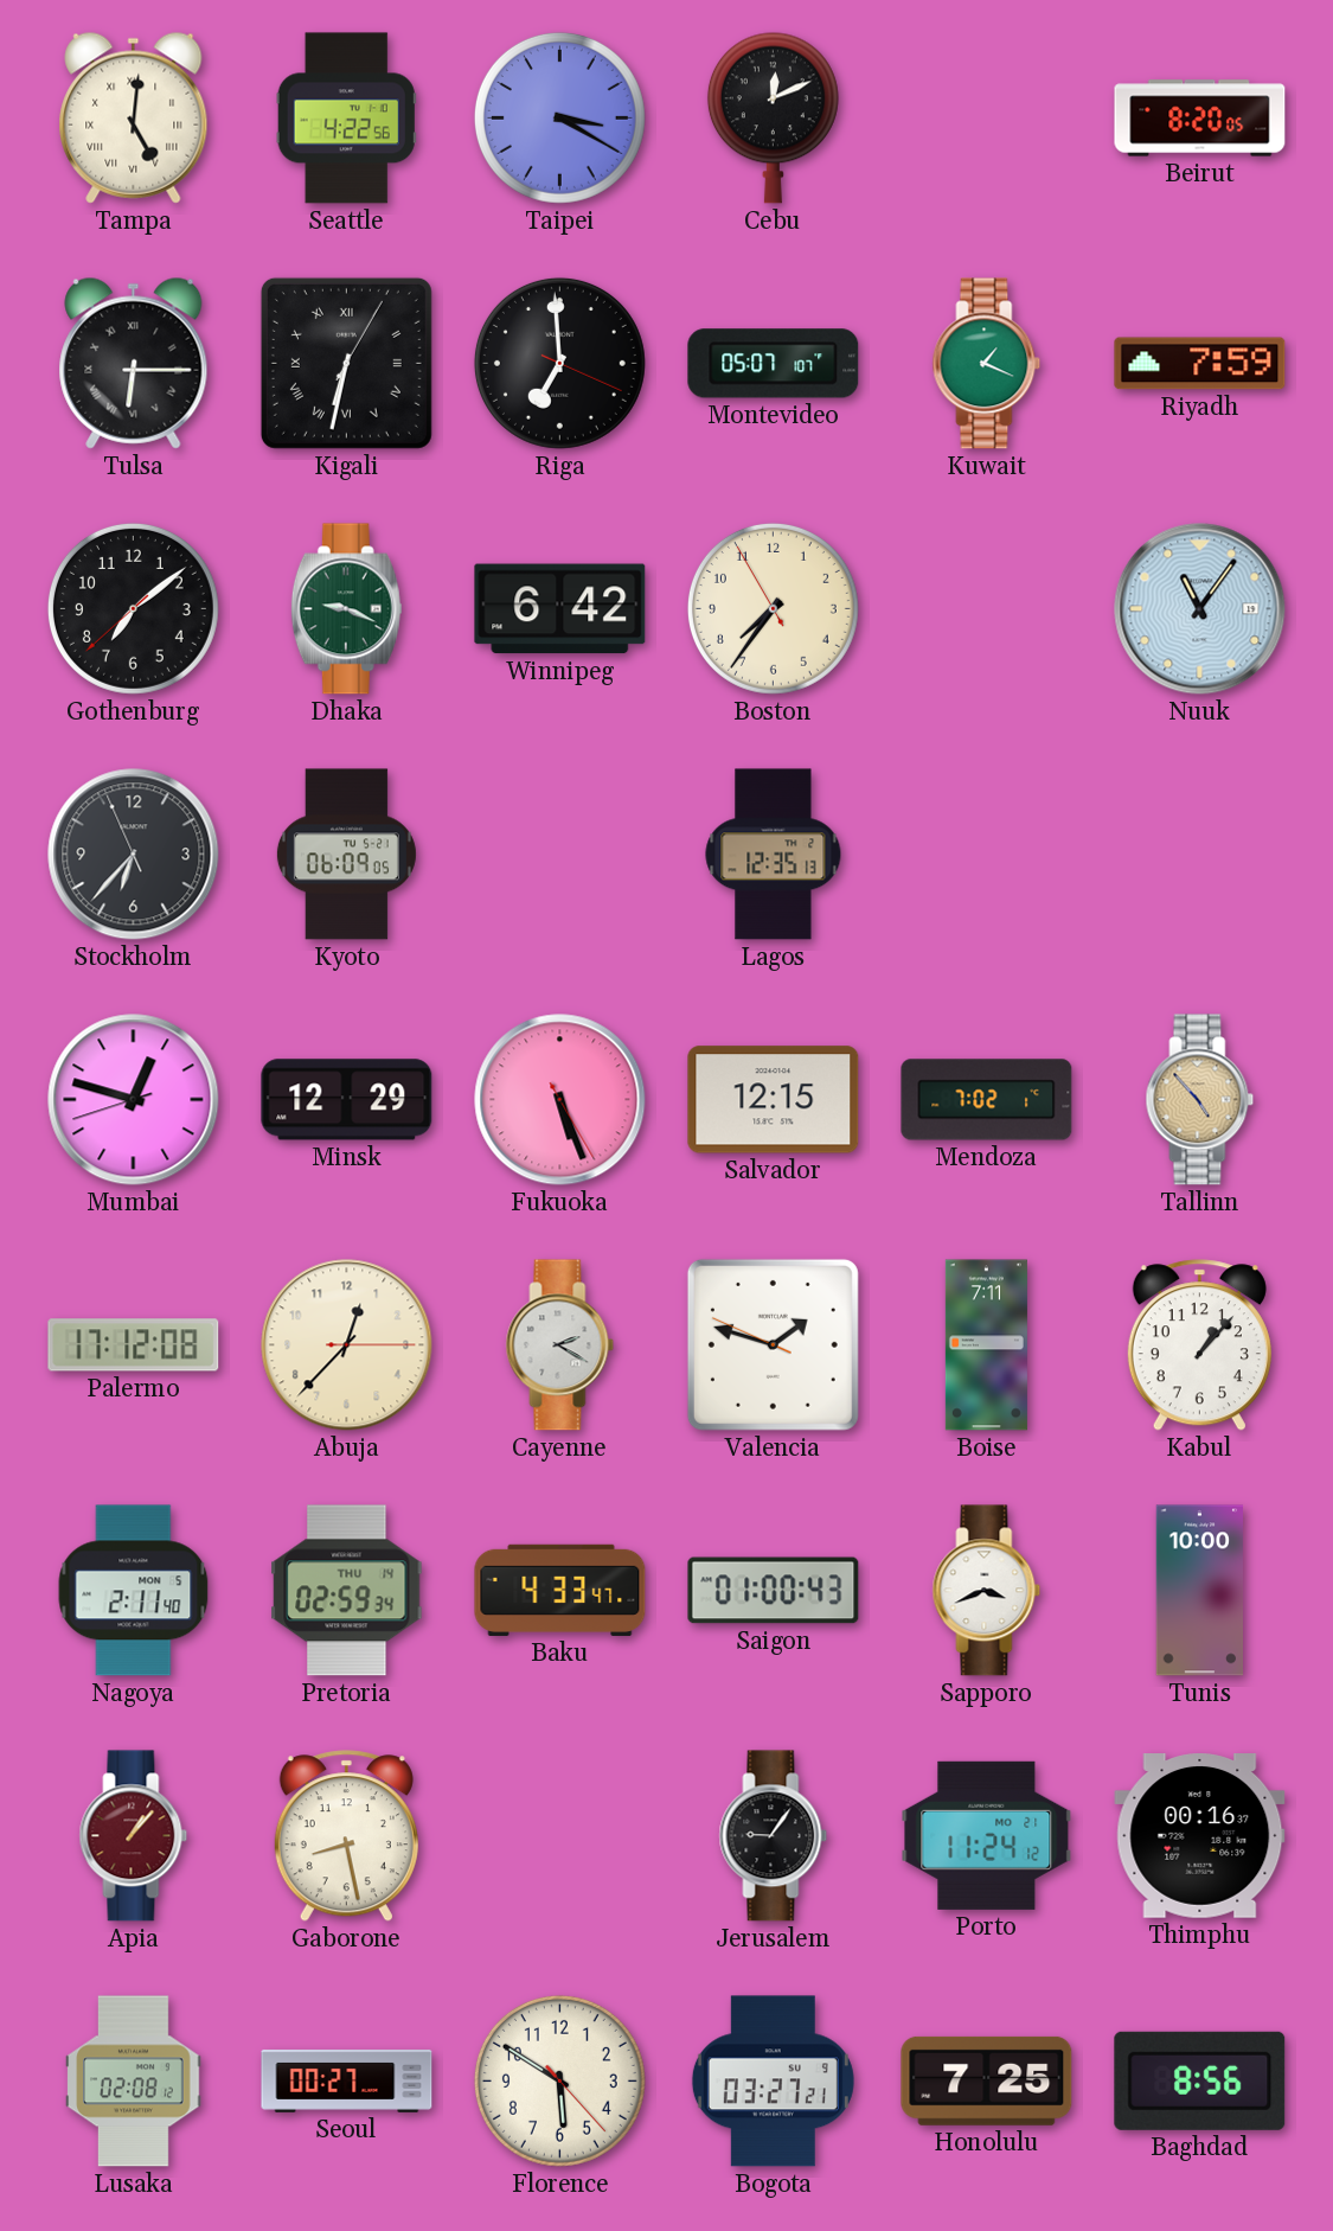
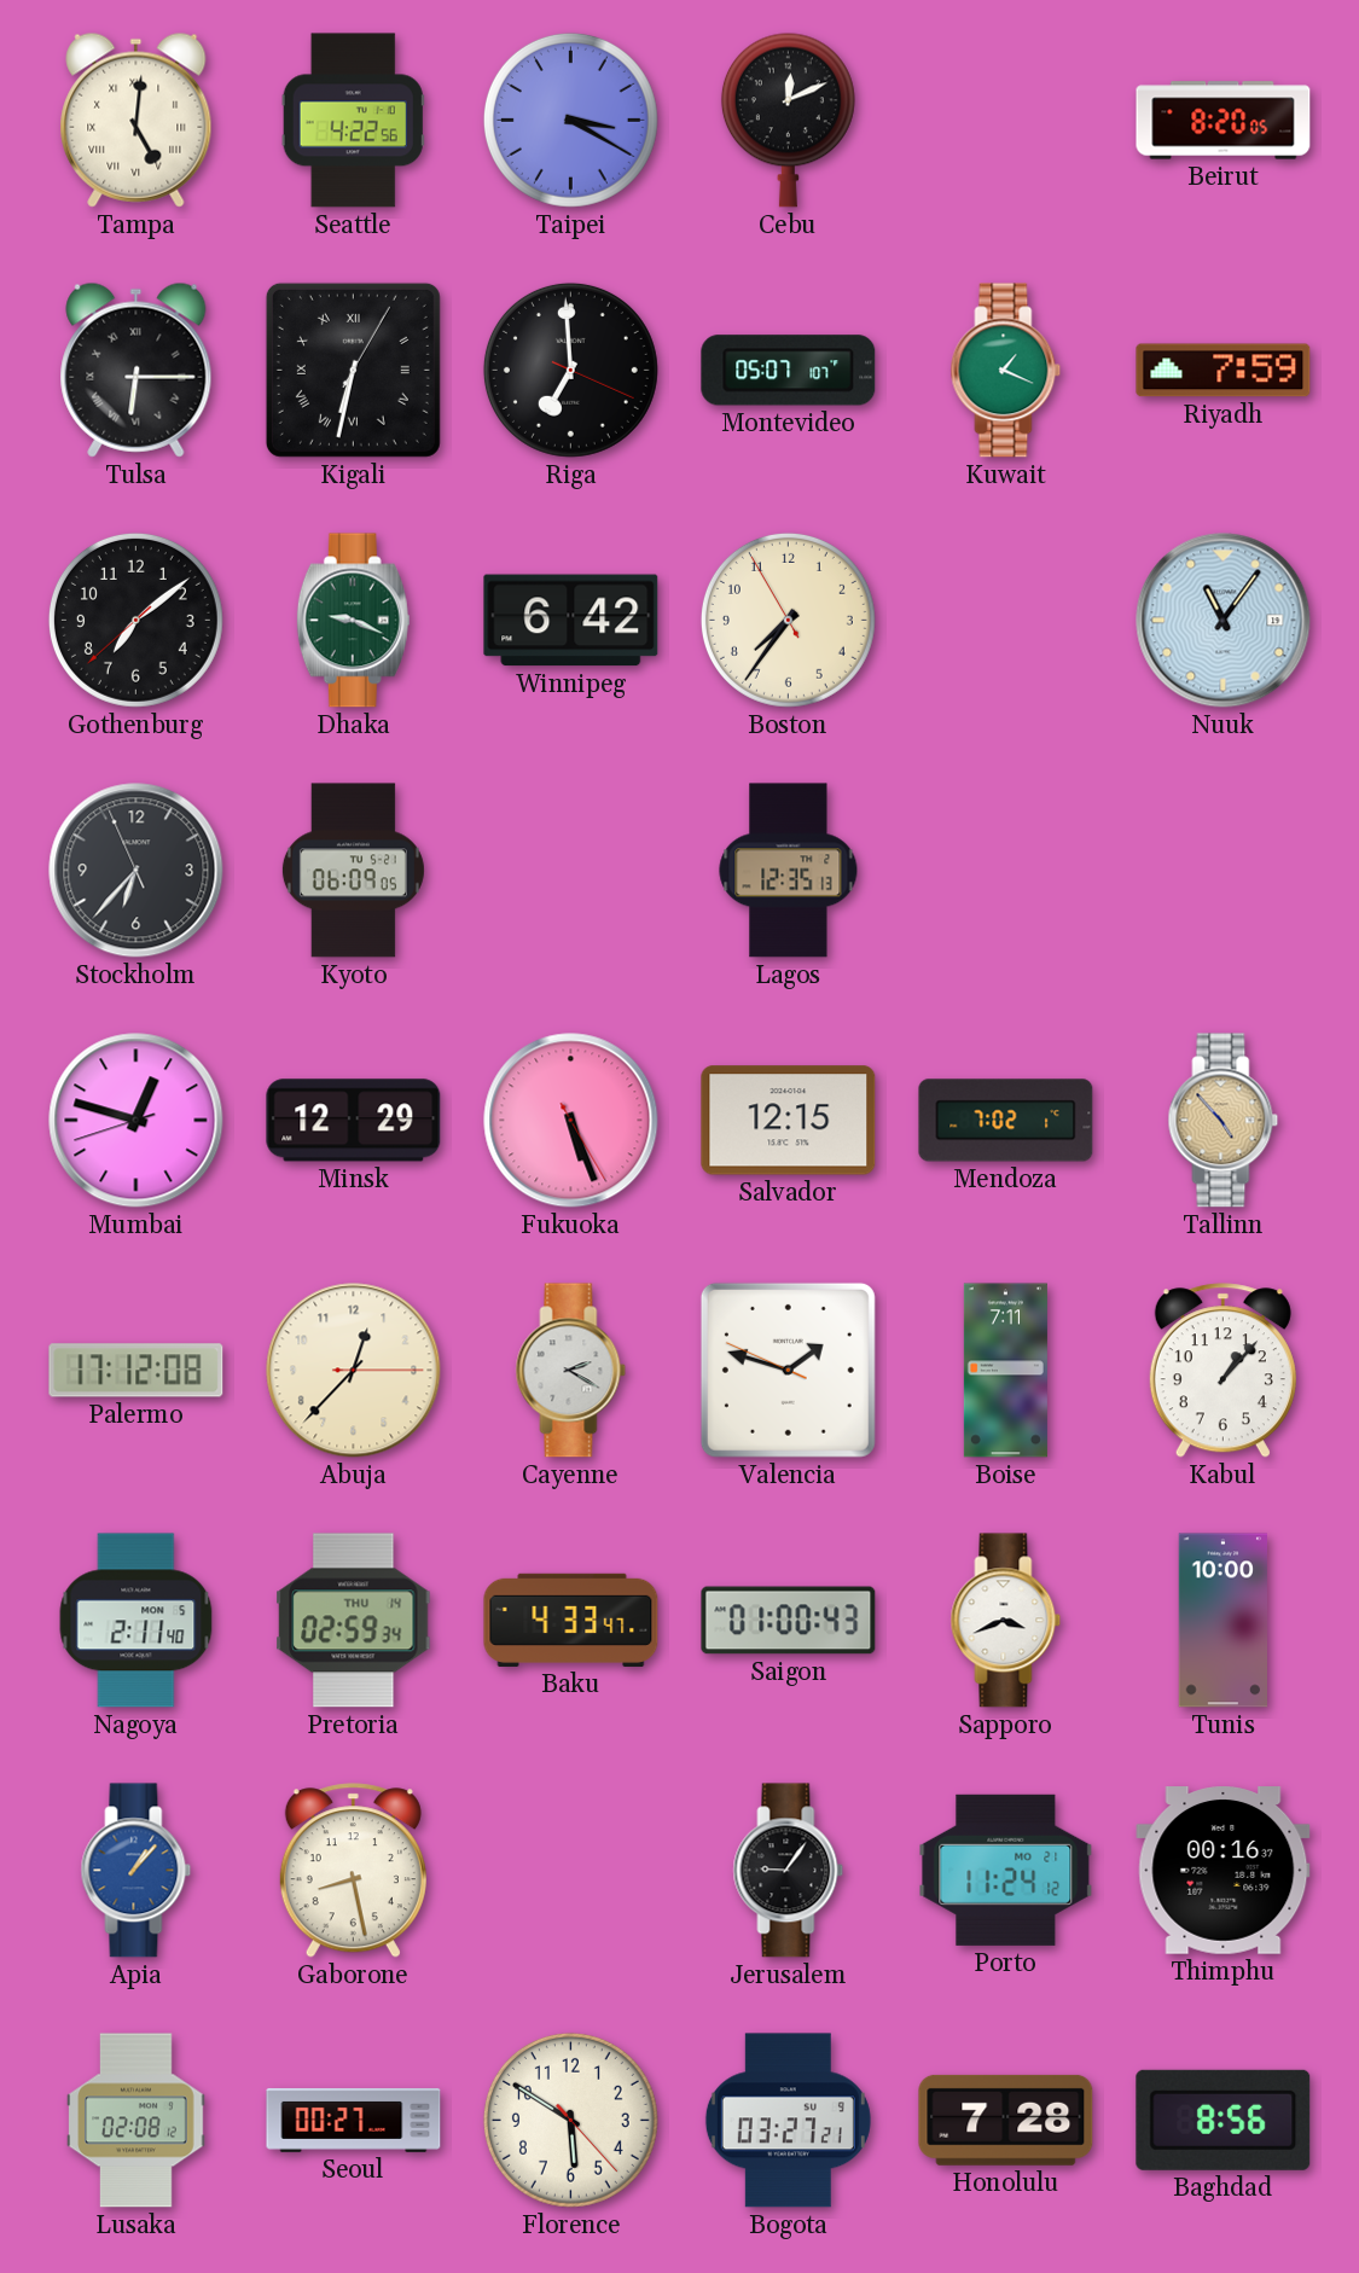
Apia dial: burgundy -> blue
Honolulu: 7:25 -> 7:28
